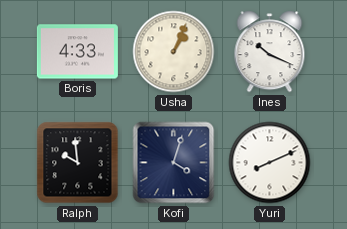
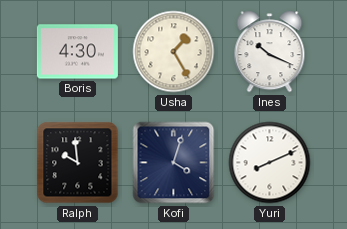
Boris: 4:33 -> 4:30
Usha: 1:04 -> 1:25
